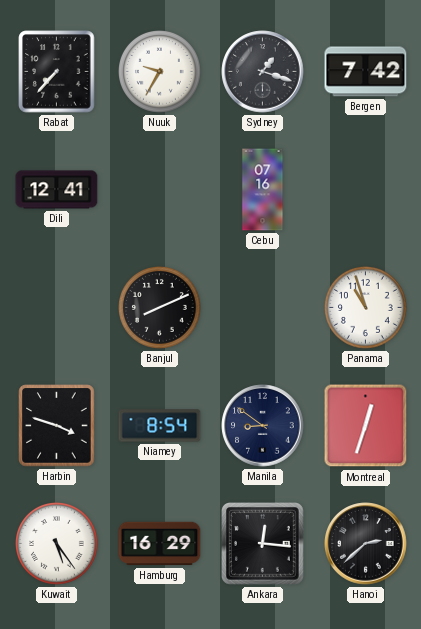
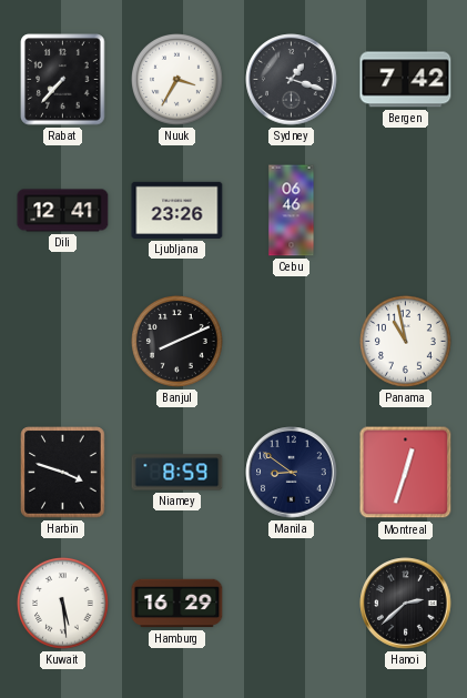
Nuuk: 9:35 -> 3:35
Ljubljana: none -> 23:26
Cebu: 07:16 -> 06:46
Panama: 10:57 -> 10:58
Niamey: 8:54 -> 8:59
Kuwait: 5:24 -> 5:29
Ankara: 12:16 -> none
